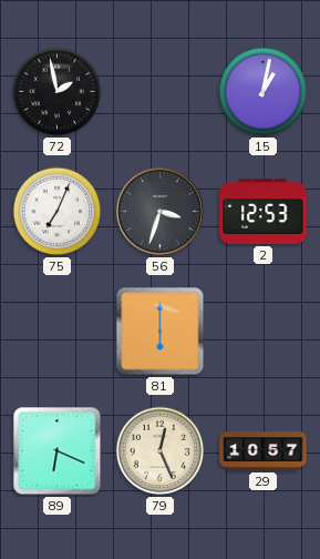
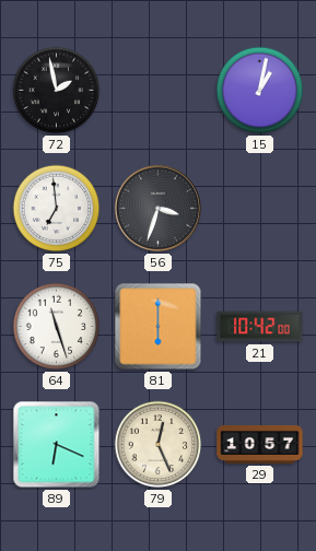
75: 7:04 -> 6:59
2: 12:53 -> none
64: none -> 11:27
21: none -> 10:42
